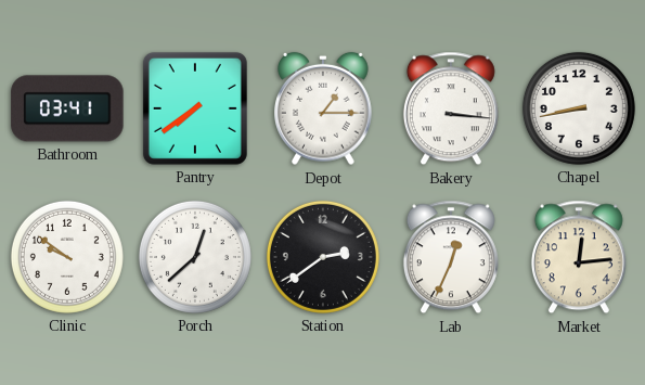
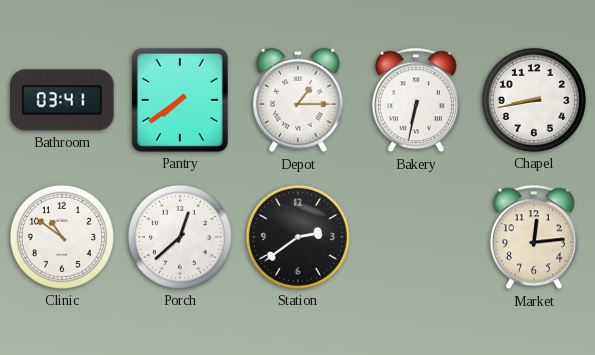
Bakery: 3:16 -> 6:32
Clinic: 9:51 -> 10:51
Lab: 12:34 -> none
